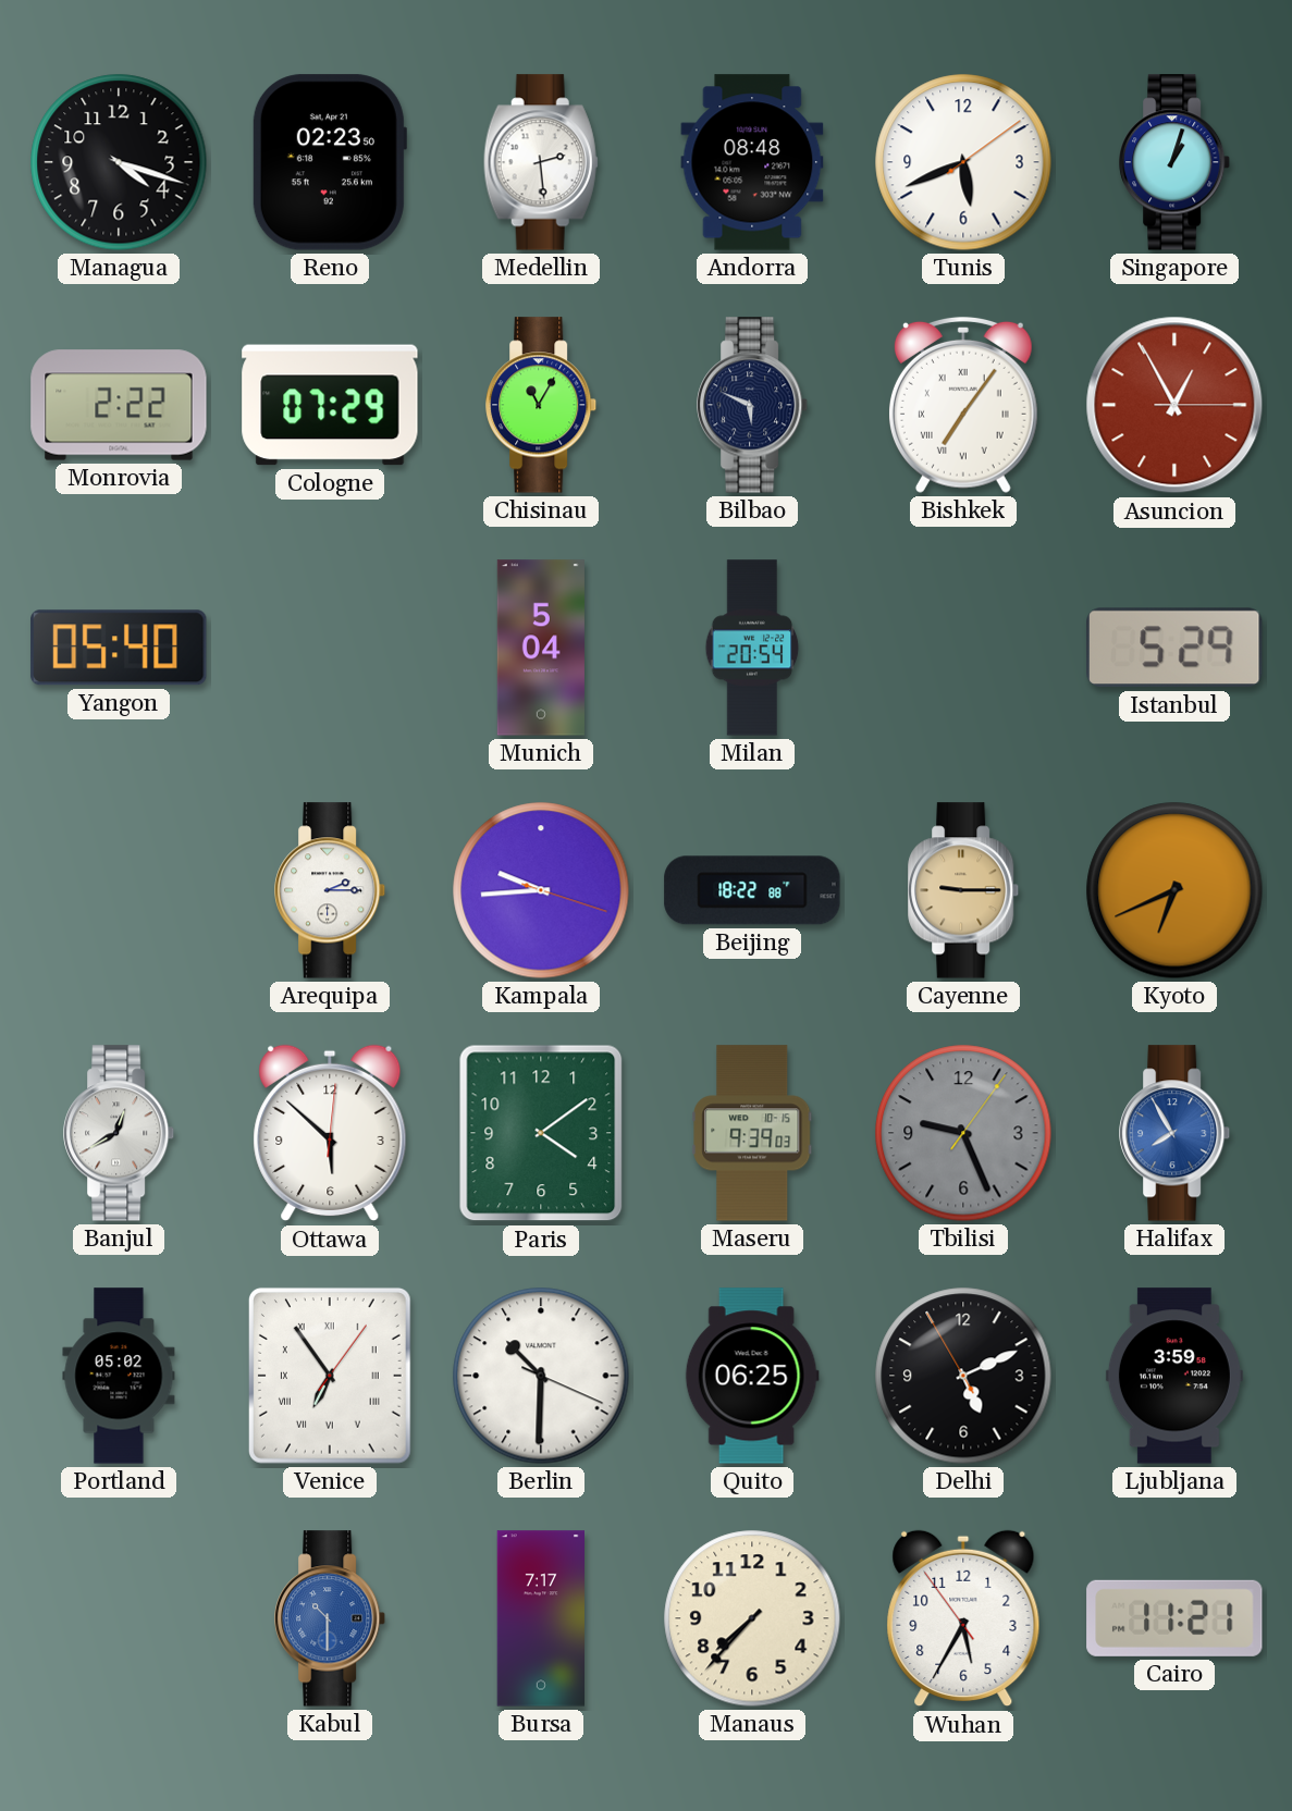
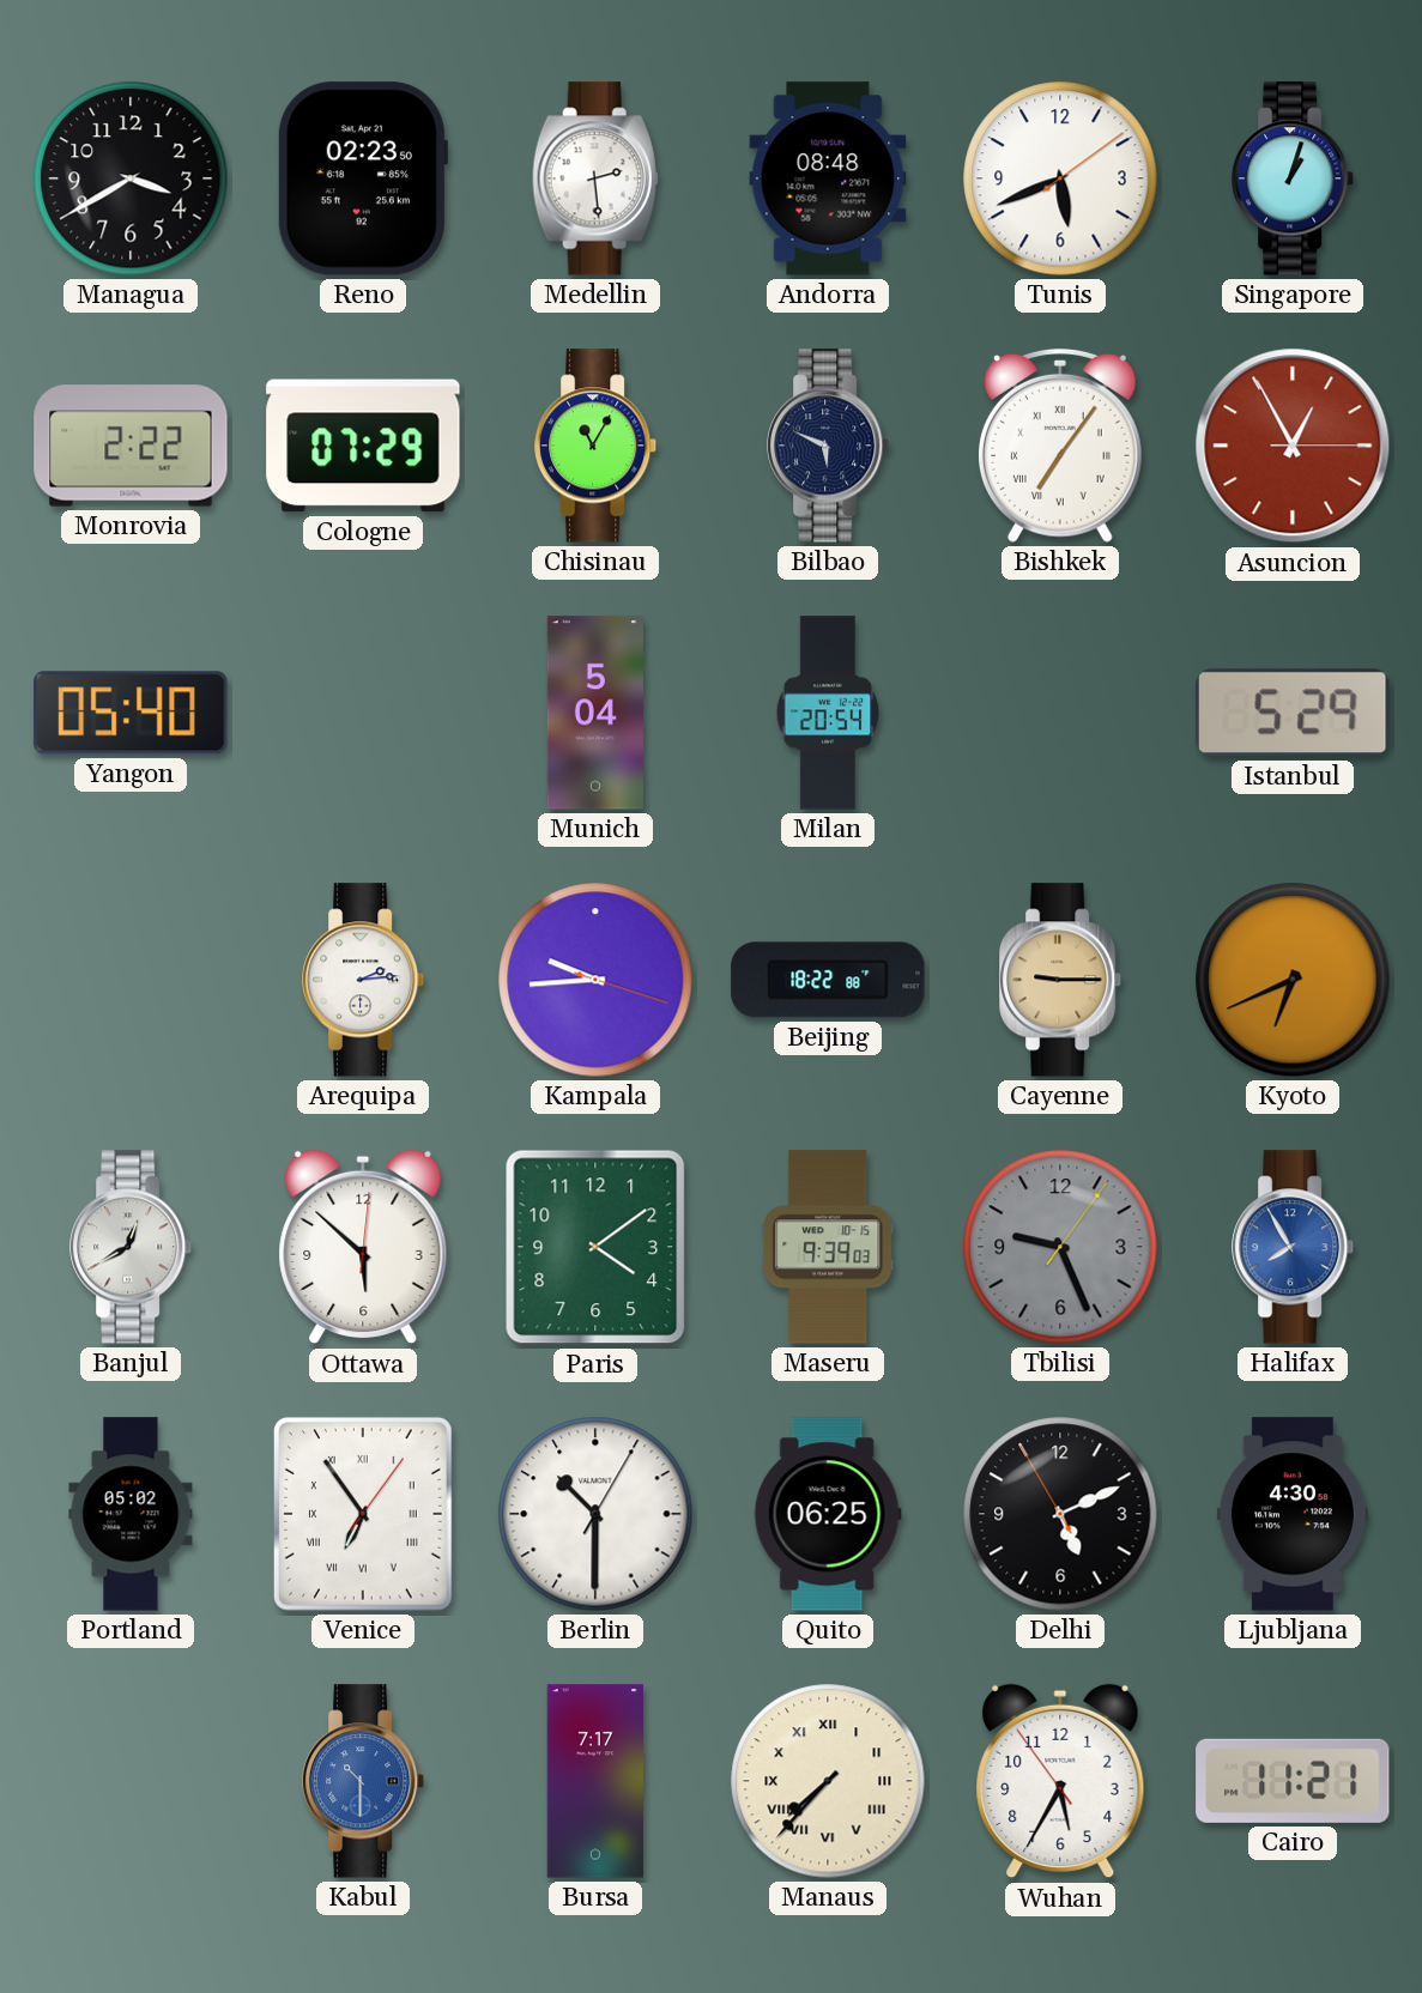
Managua: 4:18 -> 3:40
Arequipa: 2:15 -> 2:14
Berlin: 10:30:19 -> 10:30:05
Ljubljana: 3:59 -> 4:30
Manaus numerals: Arabic -> Roman
